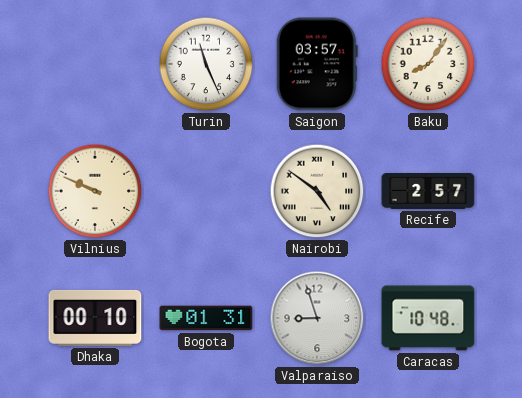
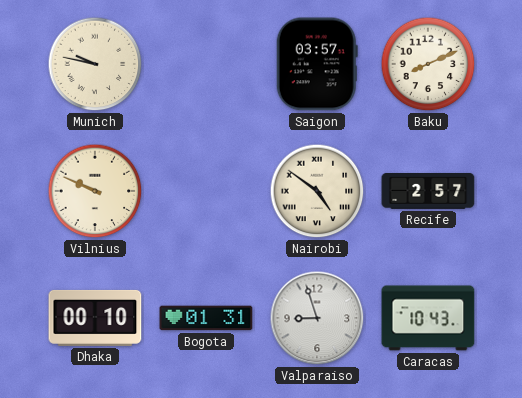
Munich: none -> 9:47
Turin: 11:26 -> none
Baku: 8:06 -> 8:11
Caracas: 10:48 -> 10:43
